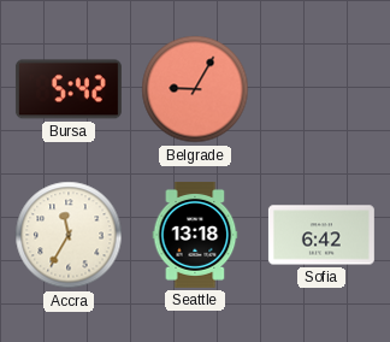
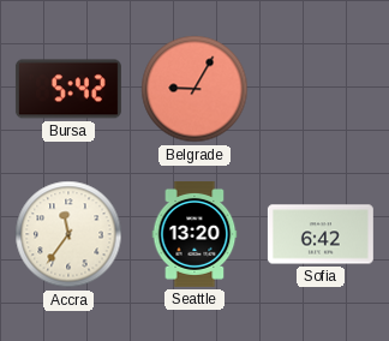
Accra: 11:35 -> 11:36
Seattle: 13:18 -> 13:20
